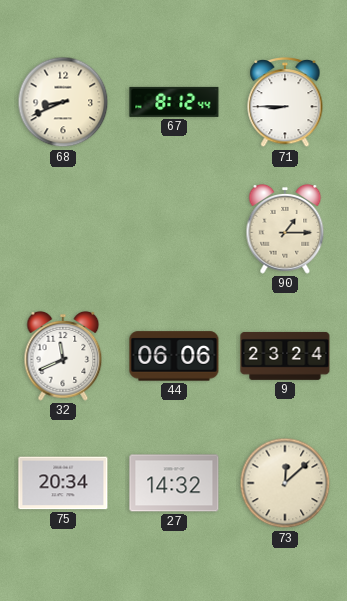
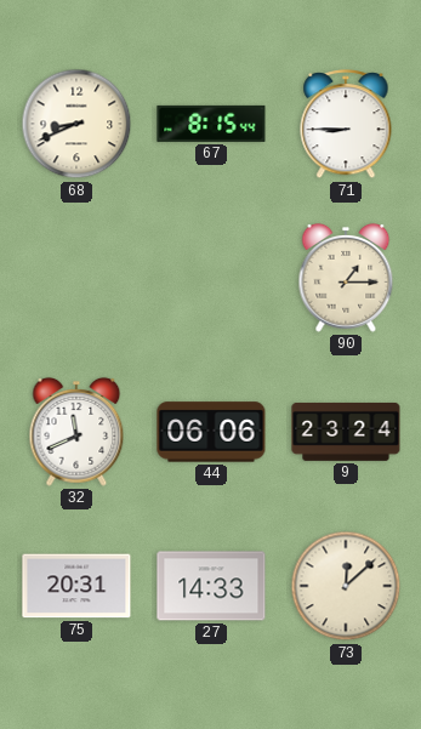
67: 8:12 -> 8:15
75: 20:34 -> 20:31
27: 14:32 -> 14:33
